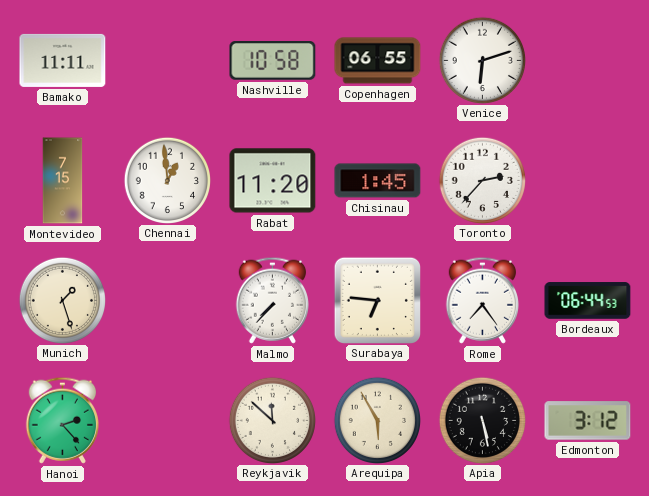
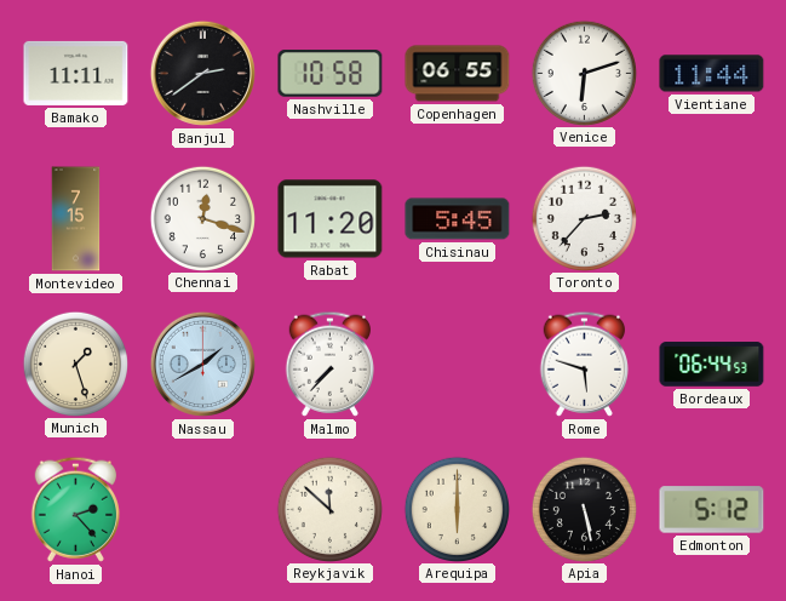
Banjul: none -> 2:39
Vientiane: none -> 11:44
Chennai: 12:59 -> 12:18
Chisinau: 1:45 -> 5:45
Nassau: none -> 1:40
Surabaya: 6:46 -> none
Rome: 7:24 -> 5:48
Arequipa: 5:55 -> 6:00
Edmonton: 3:12 -> 5:12
